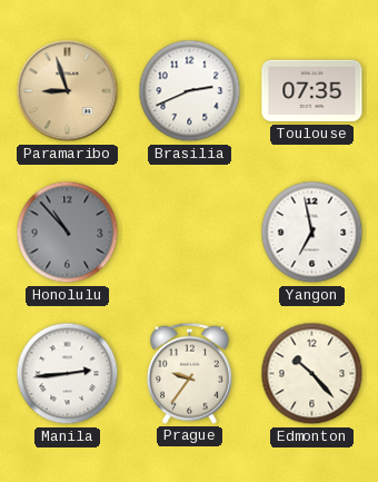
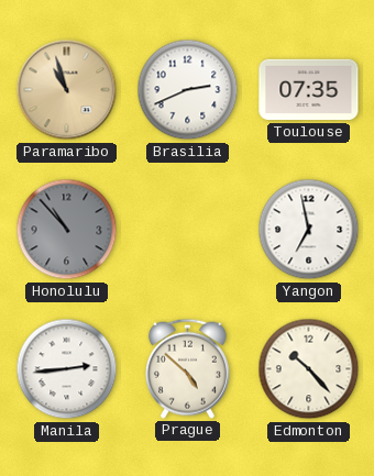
Paramaribo: 8:57 -> 10:57
Prague: 9:36 -> 4:52
